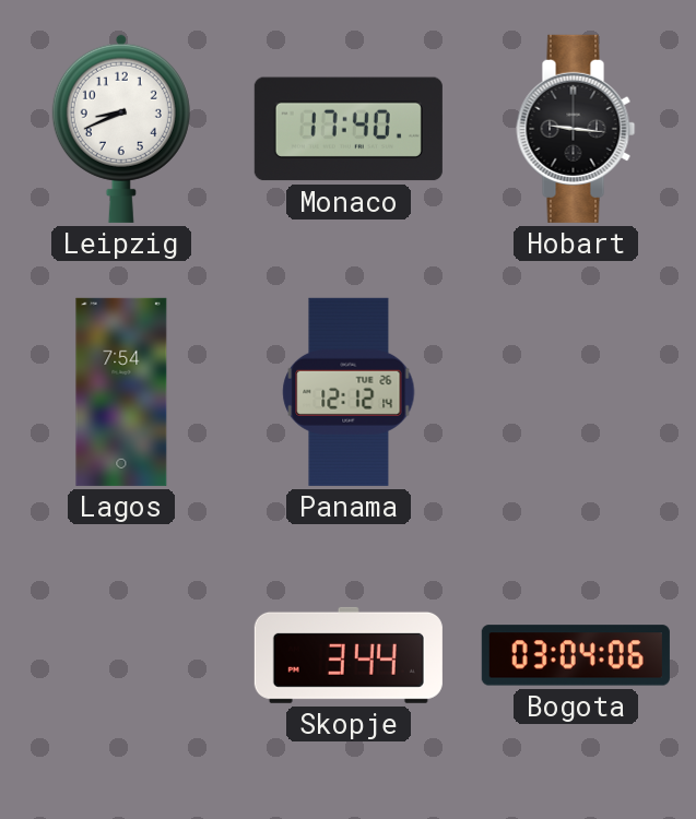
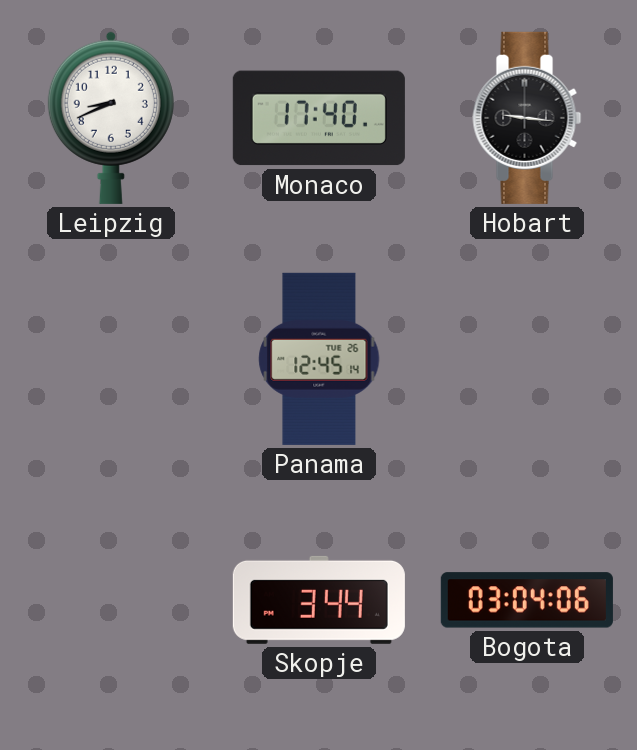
Lagos: 7:54 -> none
Panama: 12:12 -> 12:45
